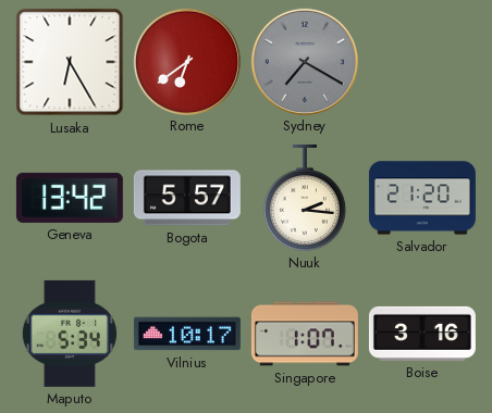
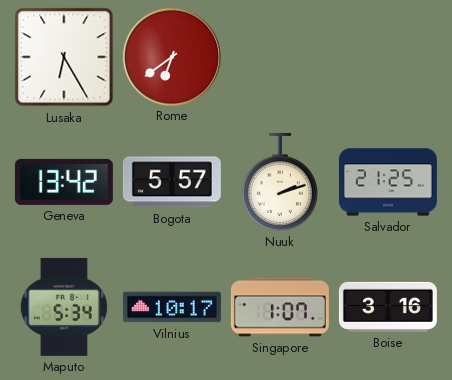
Sydney: 7:20 -> none
Nuuk: 2:16 -> 2:12
Salvador: 21:20 -> 21:25
